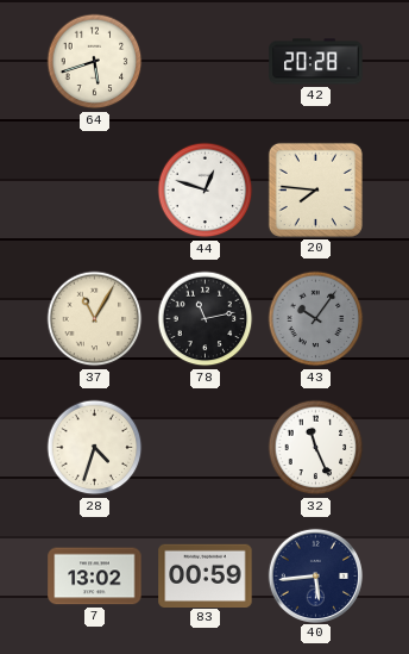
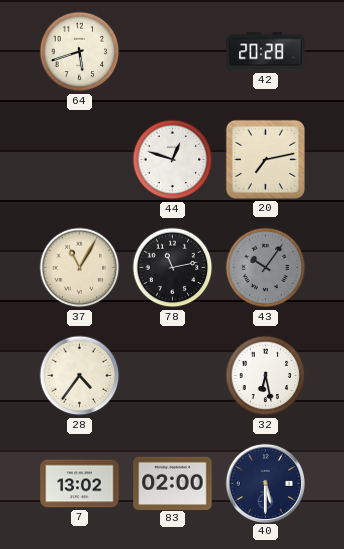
20: 7:46 -> 7:13
28: 4:33 -> 4:36
32: 11:26 -> 6:28
83: 00:59 -> 02:00
40: 5:44 -> 5:30
